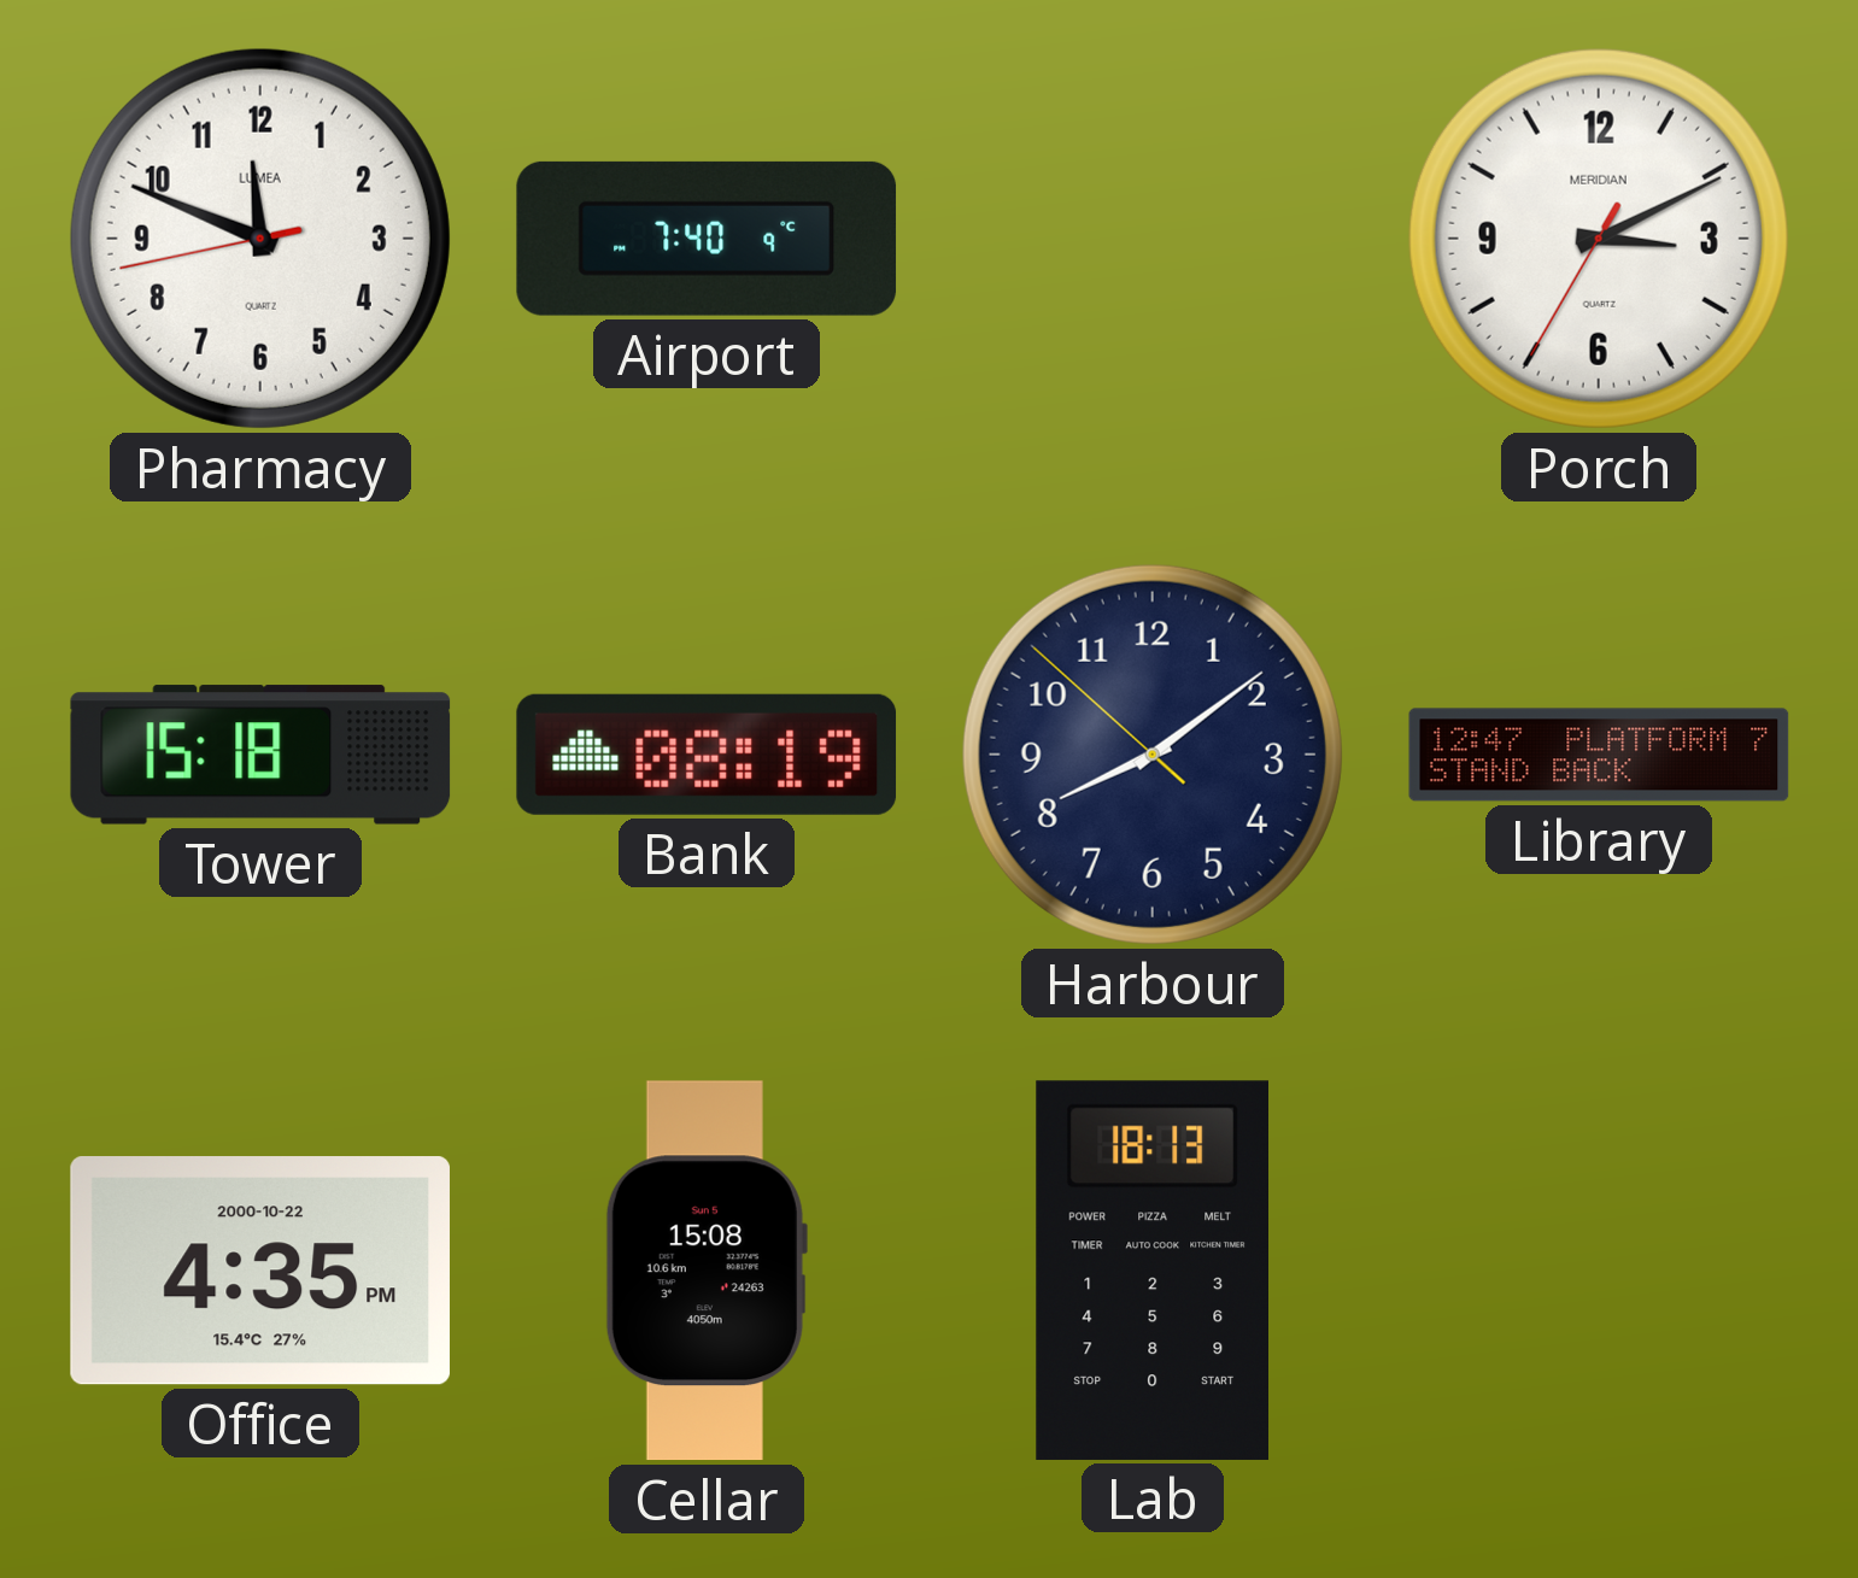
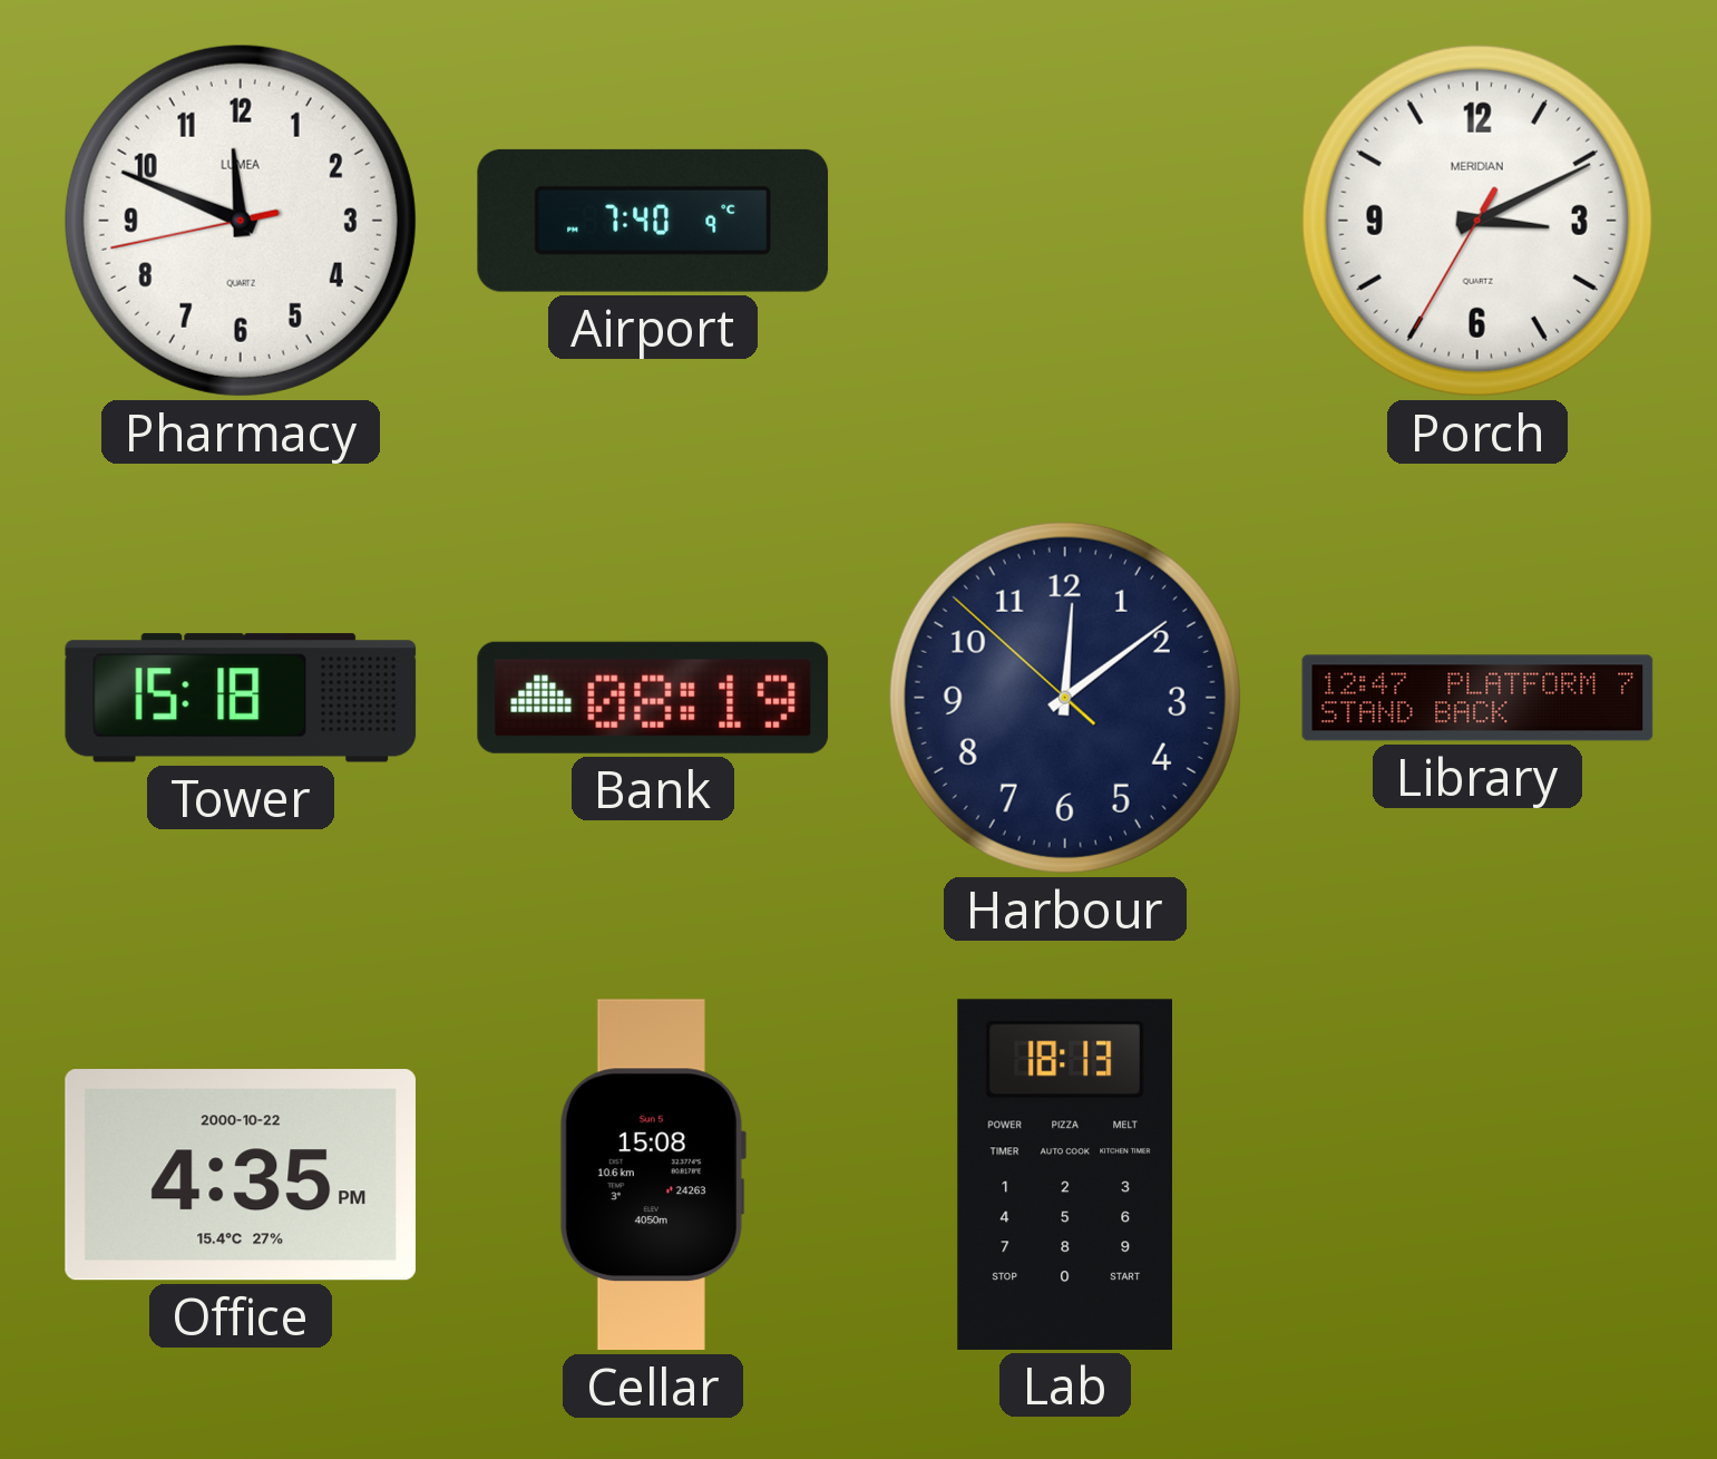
Harbour: 8:08 -> 12:08
